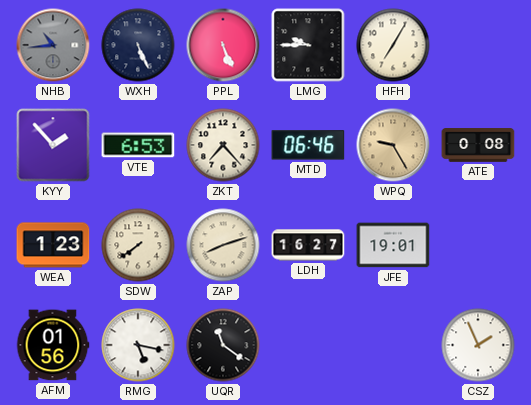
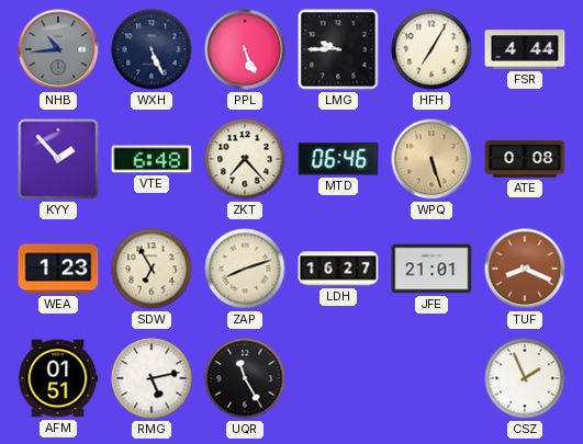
FSR: none -> 4:44
VTE: 6:53 -> 6:48
WPQ: 9:25 -> 5:27
SDW: 7:39 -> 6:55
JFE: 19:01 -> 21:01
TUF: none -> 8:19
AFM: 01:56 -> 01:51
RMG: 5:17 -> 5:13
UQR: 11:21 -> 11:25
